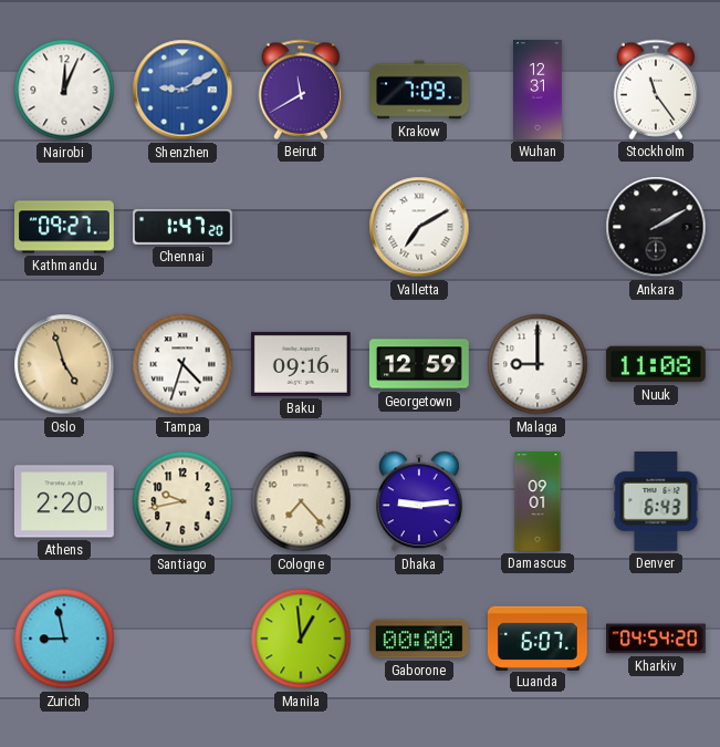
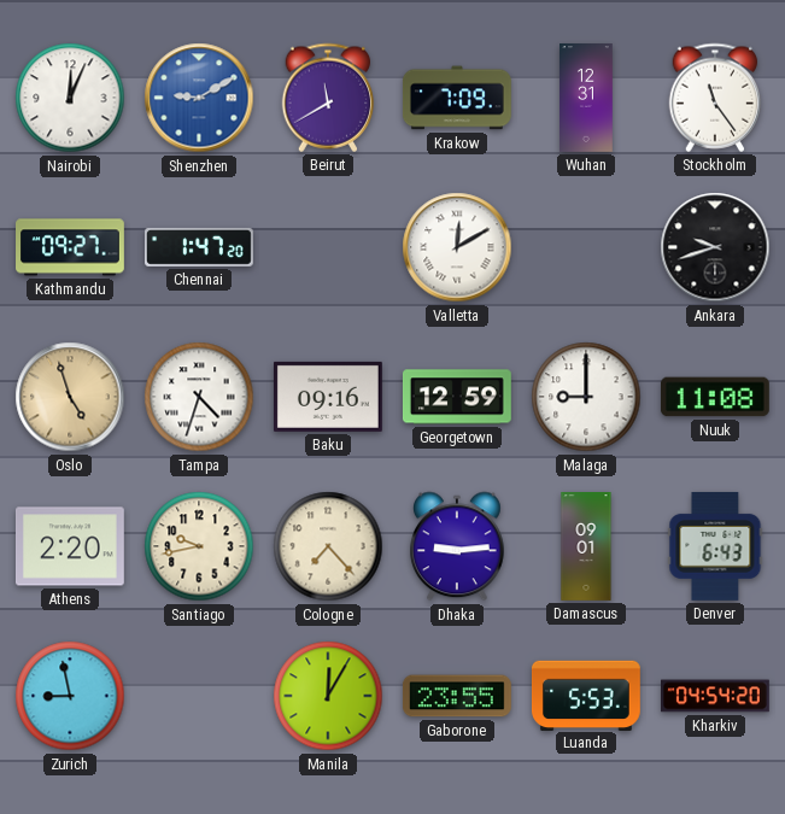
Valletta: 7:10 -> 12:10
Ankara: 2:10 -> 9:42
Manila: 12:59 -> 12:05
Gaborone: 00:00 -> 23:55
Luanda: 6:07 -> 5:53
